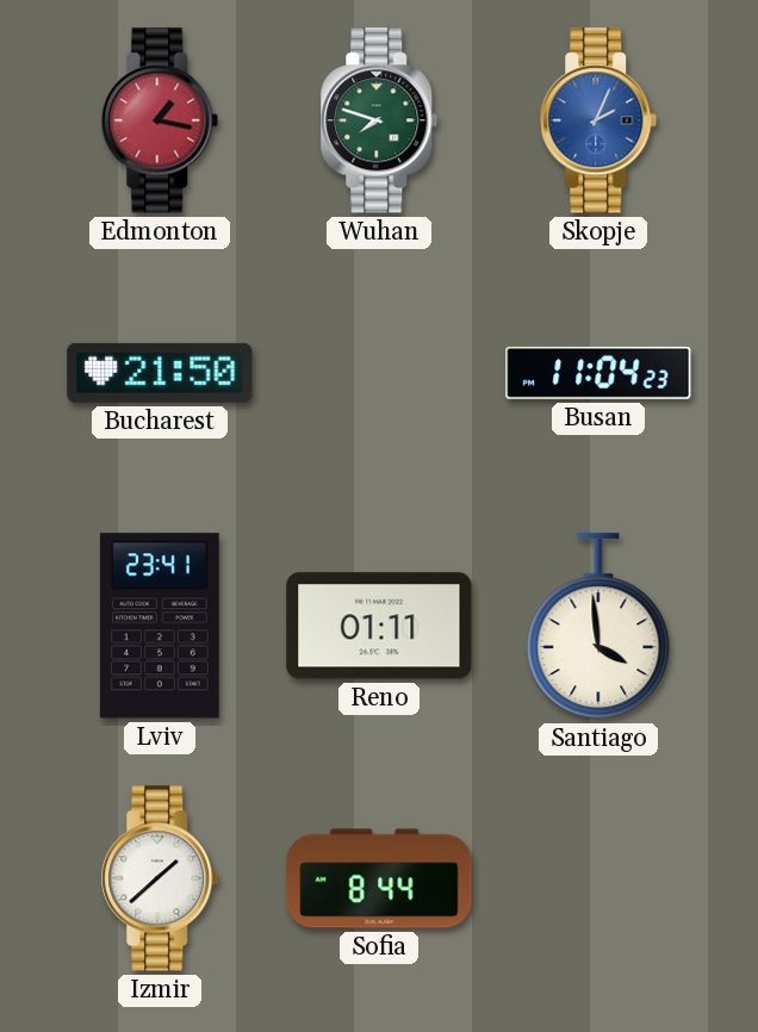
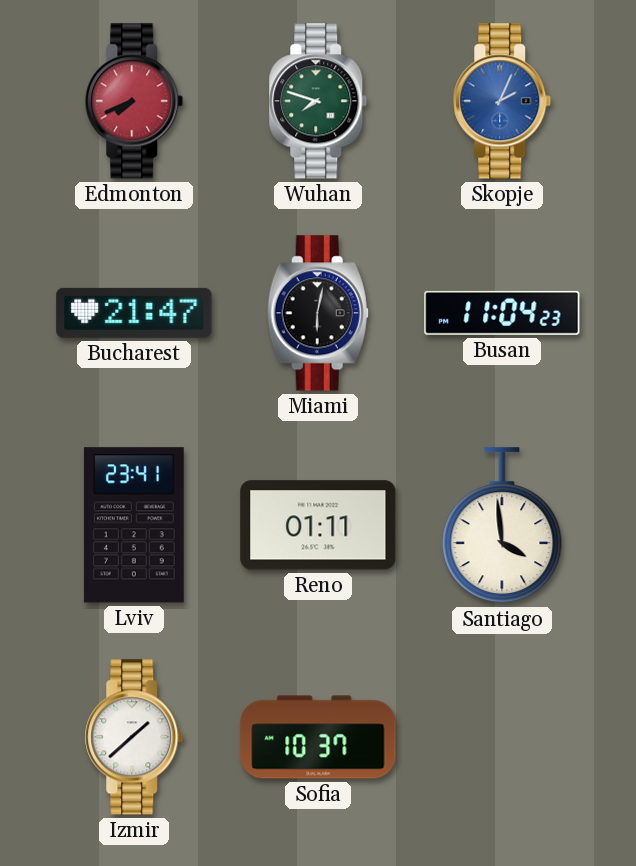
Edmonton: 1:17 -> 7:41
Bucharest: 21:50 -> 21:47
Miami: none -> 6:02
Sofia: 8:44 -> 10:37
